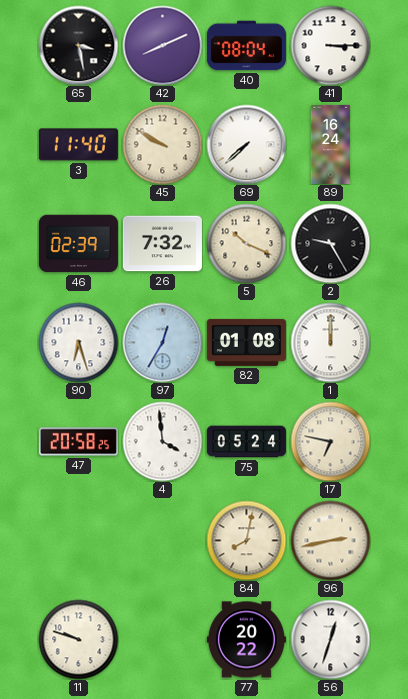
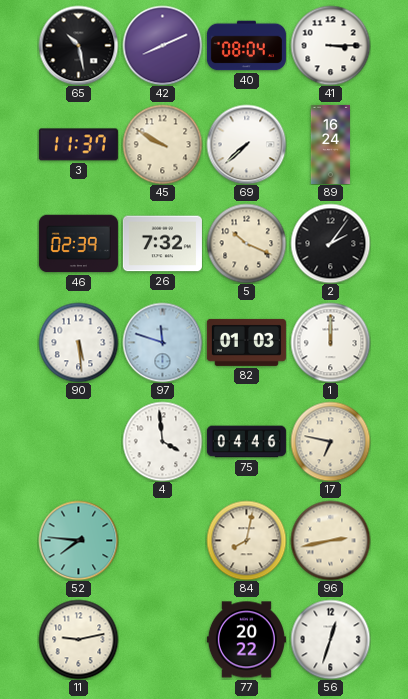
65: 3:28 -> 10:28
3: 11:40 -> 11:37
2: 9:25 -> 2:06
90: 6:27 -> 5:29
97: 12:35 -> 11:48
82: 01:08 -> 01:03
47: 20:58 -> none
75: 05:24 -> 04:46
52: none -> 7:46
11: 9:48 -> 9:13
